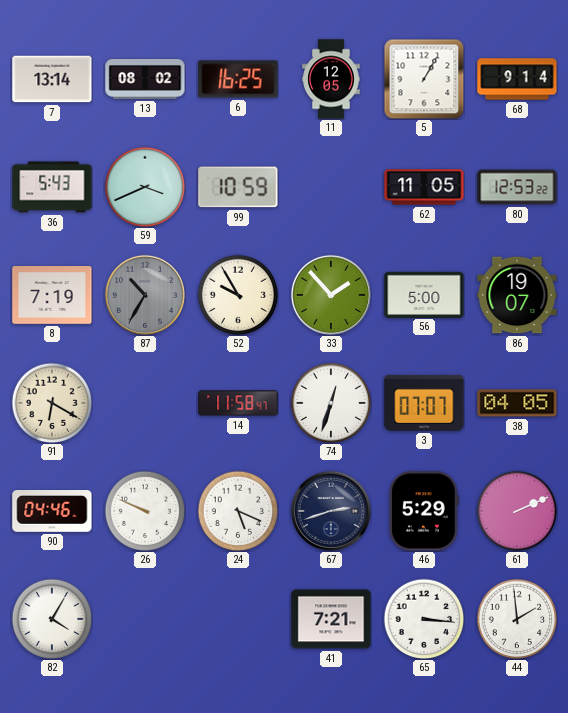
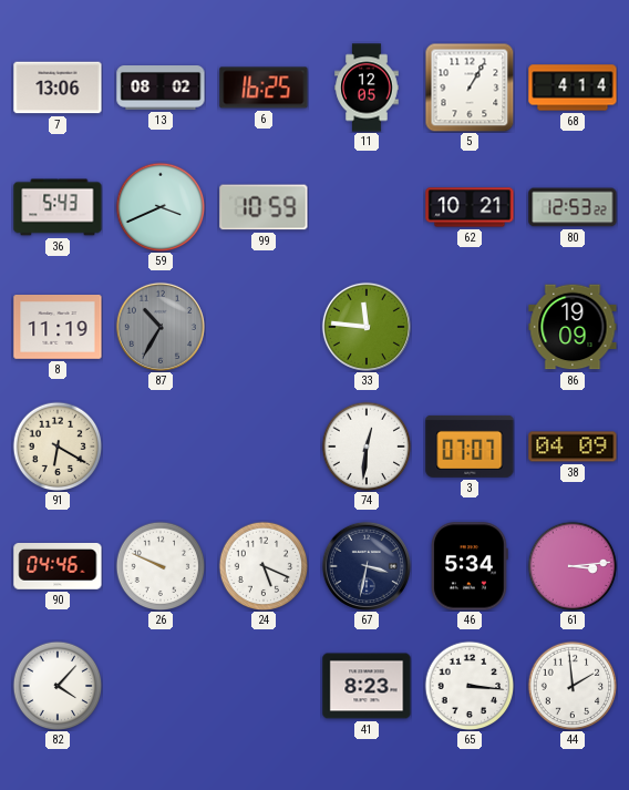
7: 13:14 -> 13:06
68: 9:14 -> 4:14
62: 11:05 -> 10:21
8: 7:19 -> 11:19
52: 9:55 -> none
33: 1:53 -> 11:46
56: 5:00 -> none
86: 19:07 -> 19:09
14: 11:58 -> none
74: 12:33 -> 12:31
38: 04:05 -> 04:09
67: 2:42 -> 3:32
46: 5:29 -> 5:34
61: 2:11 -> 3:14
82: 4:05 -> 4:07
41: 7:21 -> 8:23
